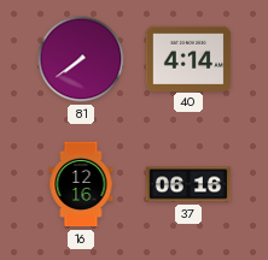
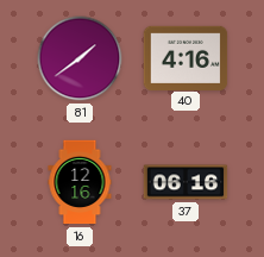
81: 7:39 -> 1:39
40: 4:14 -> 4:16
